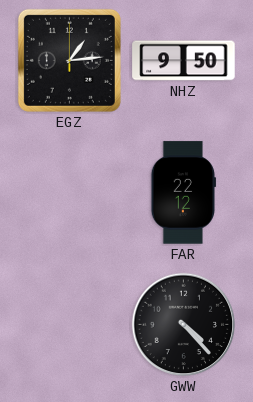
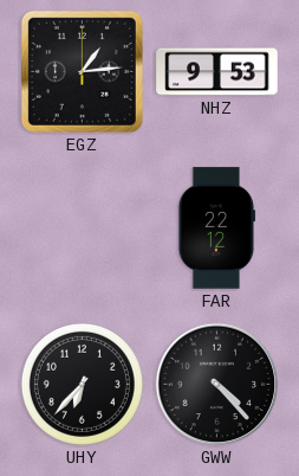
NHZ: 9:50 -> 9:53
UHY: none -> 6:37
